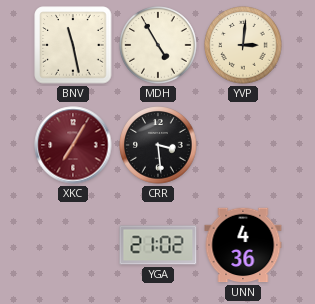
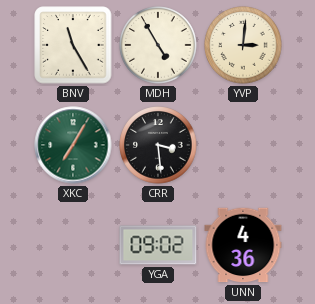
BNV: 11:28 -> 11:25
XKC dial: burgundy -> green
YGA: 21:02 -> 09:02
